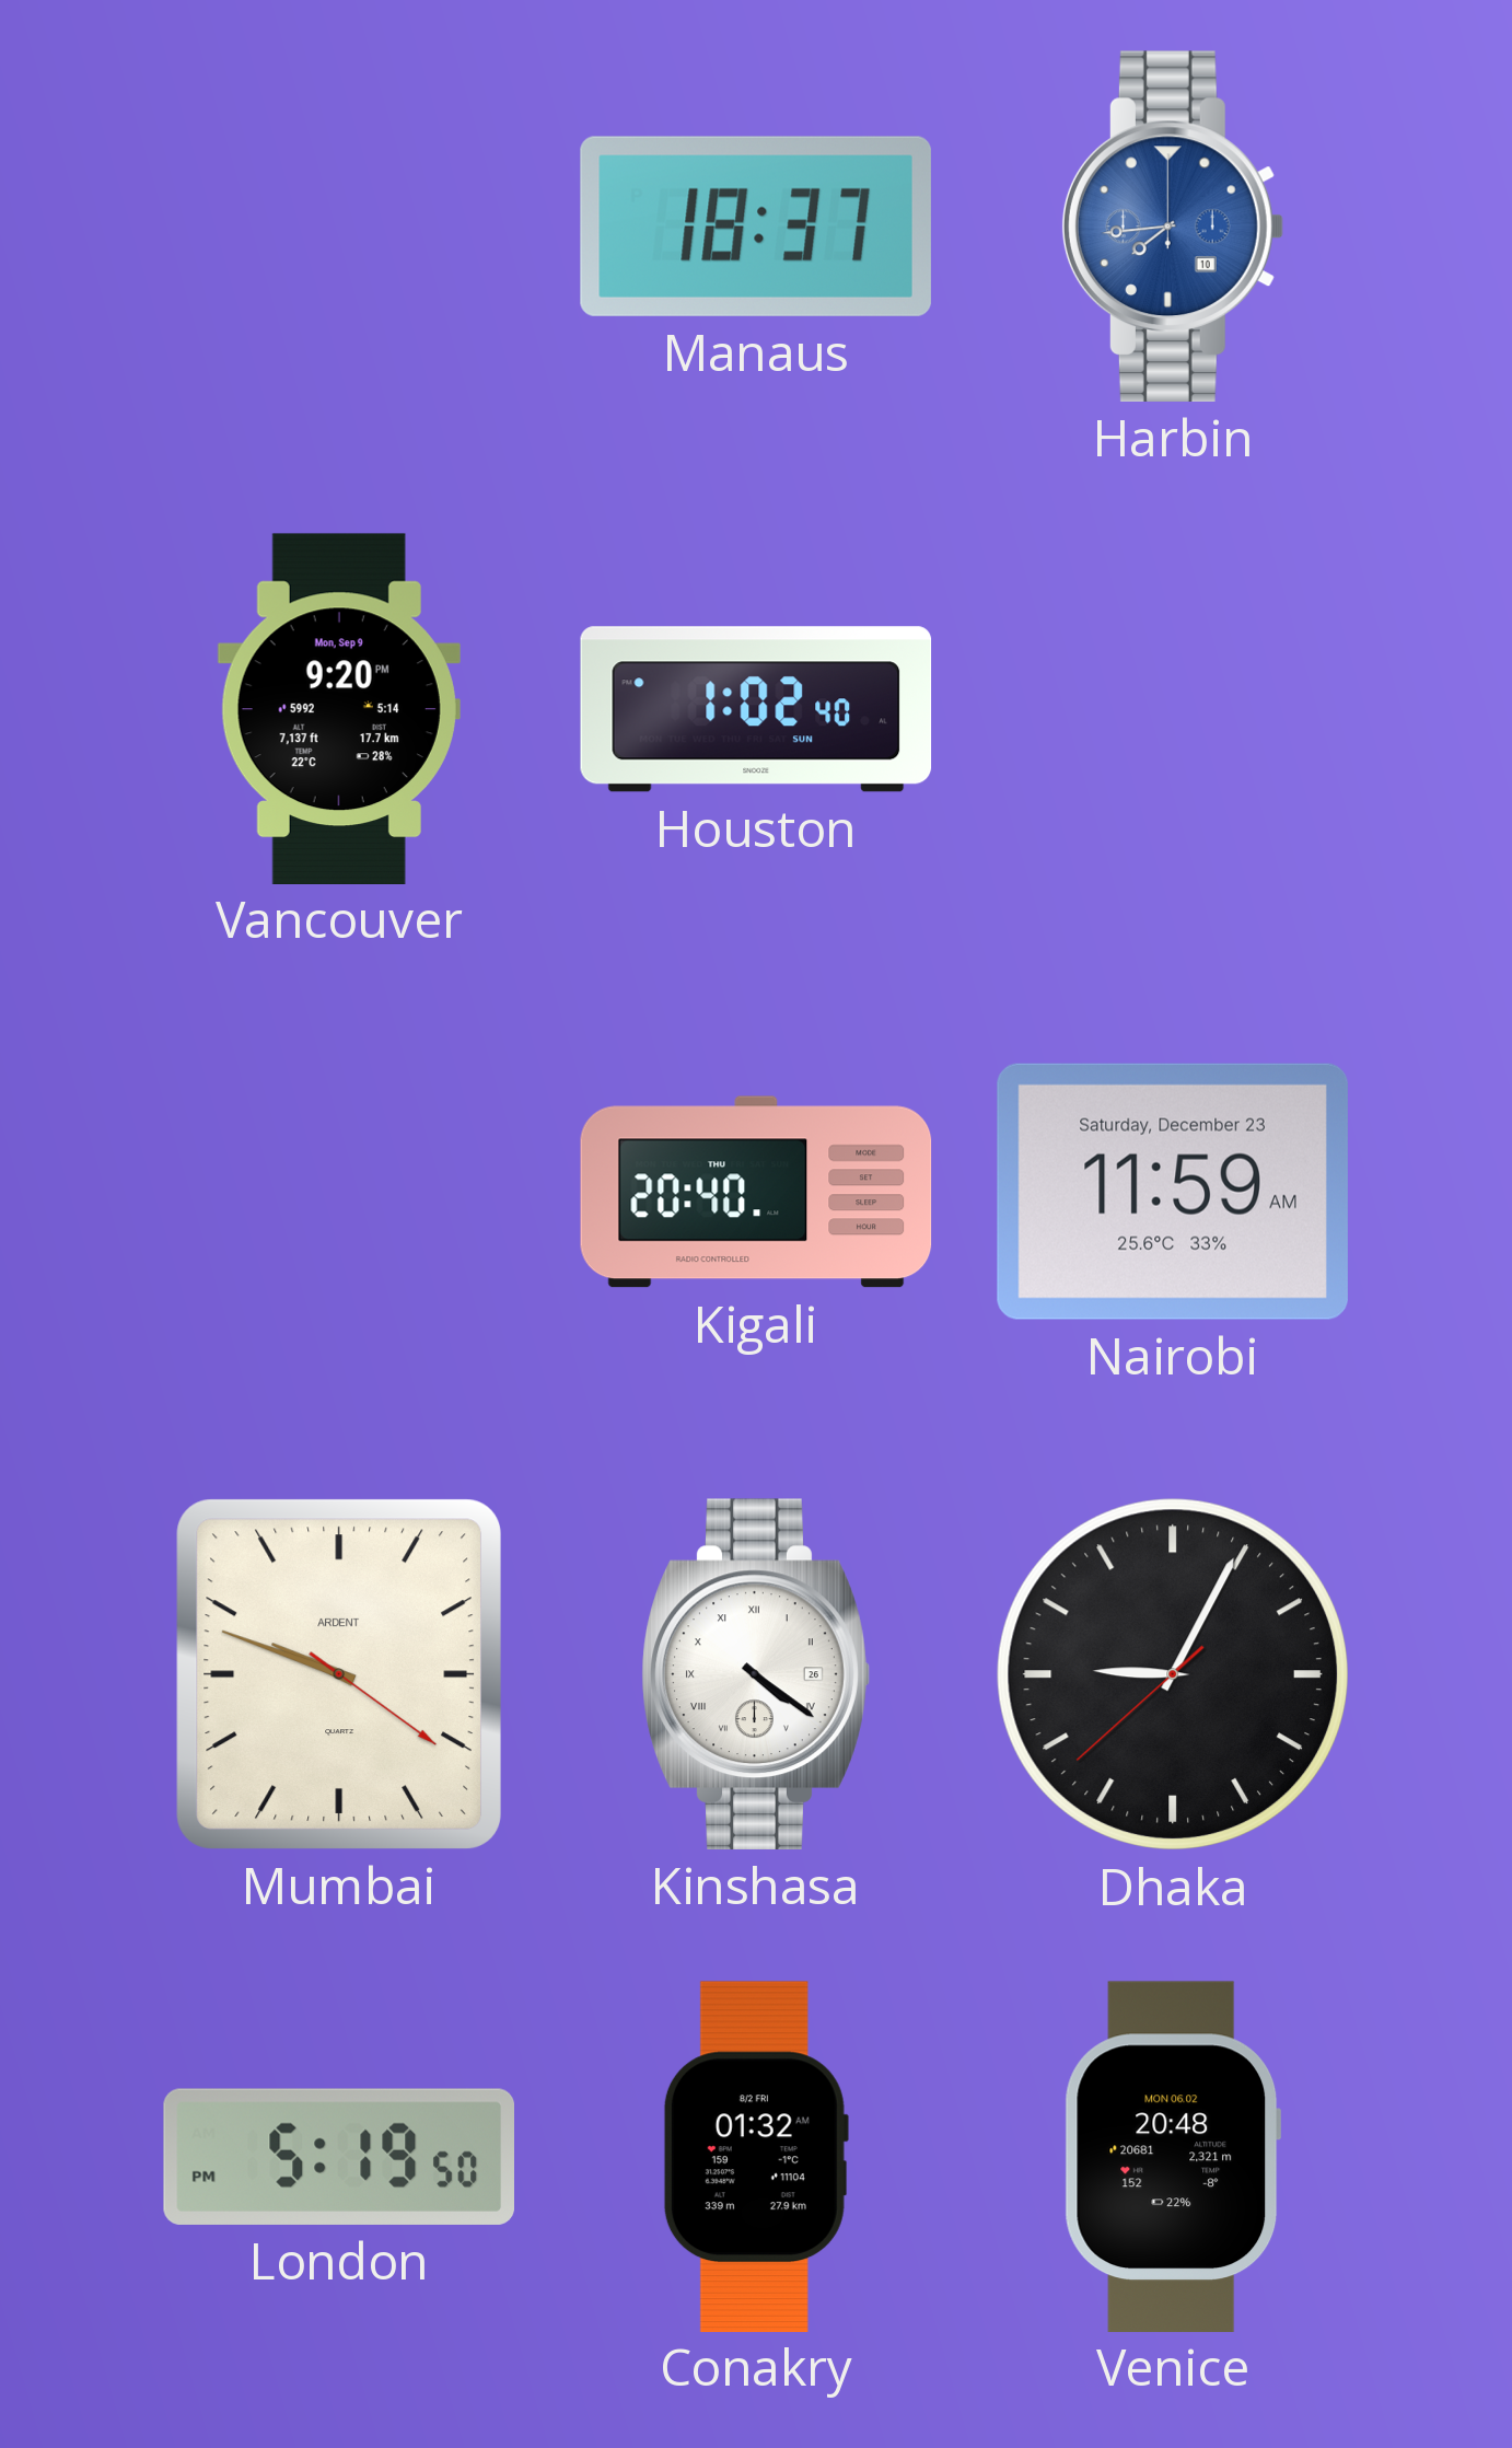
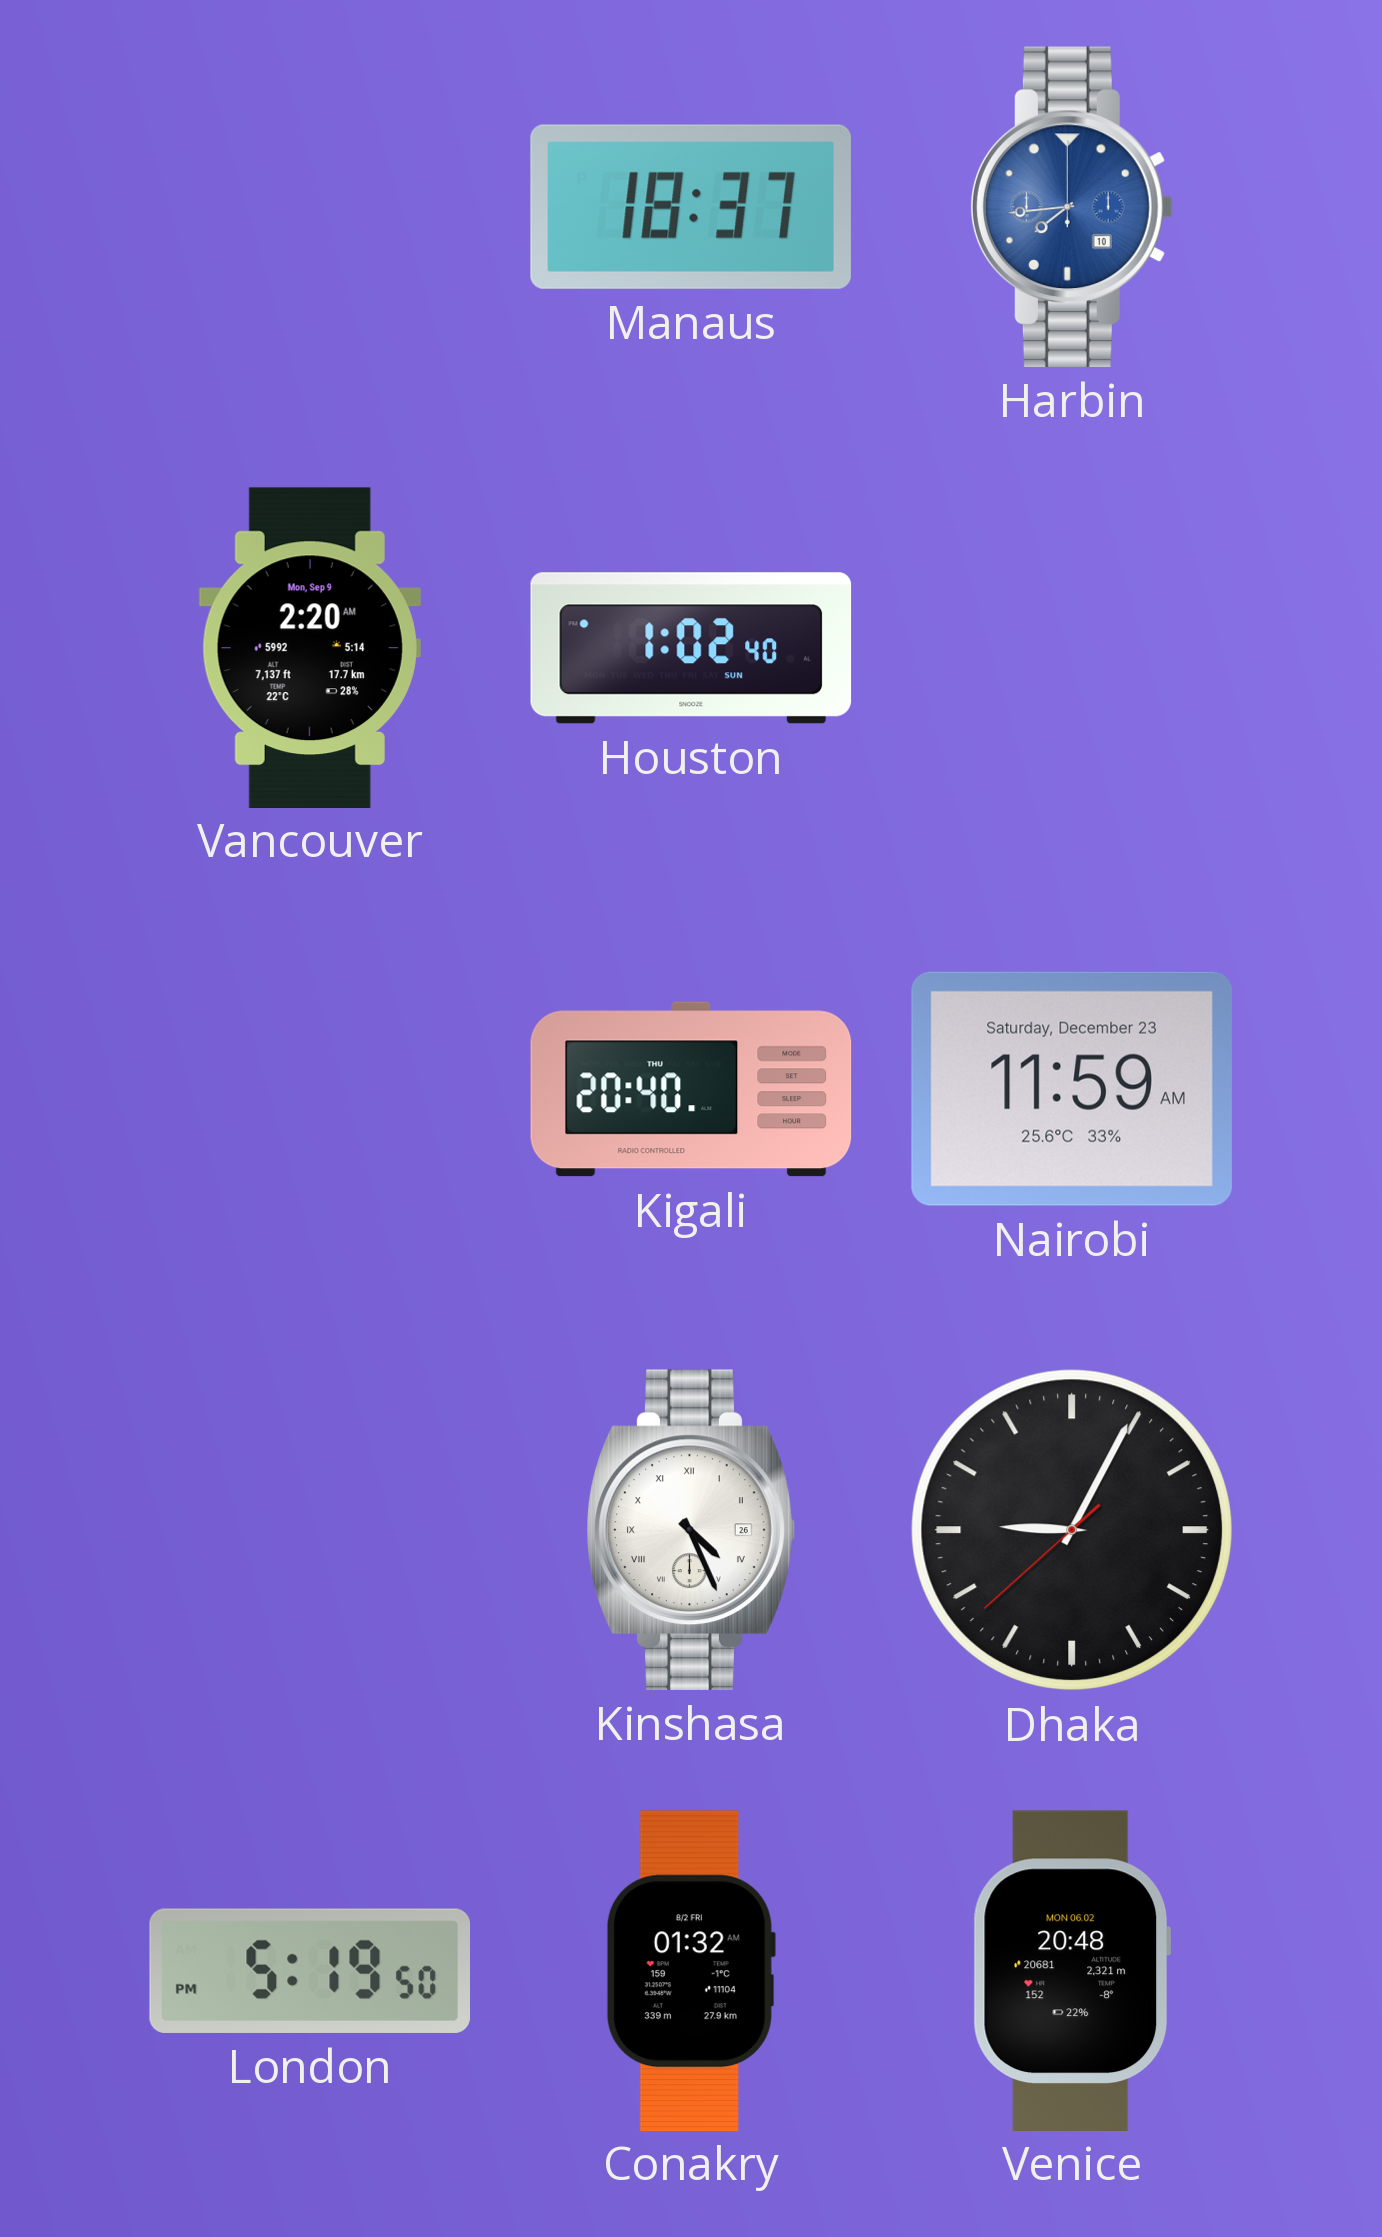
Vancouver: 9:20 -> 2:20
Mumbai: 9:48 -> none
Kinshasa: 4:21 -> 4:26
